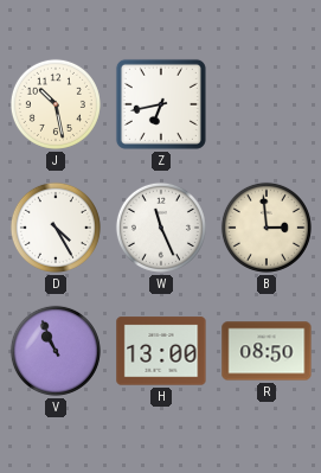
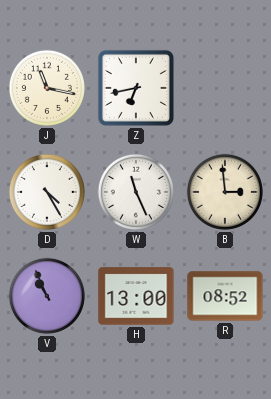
J: 10:28 -> 11:17
R: 08:50 -> 08:52
